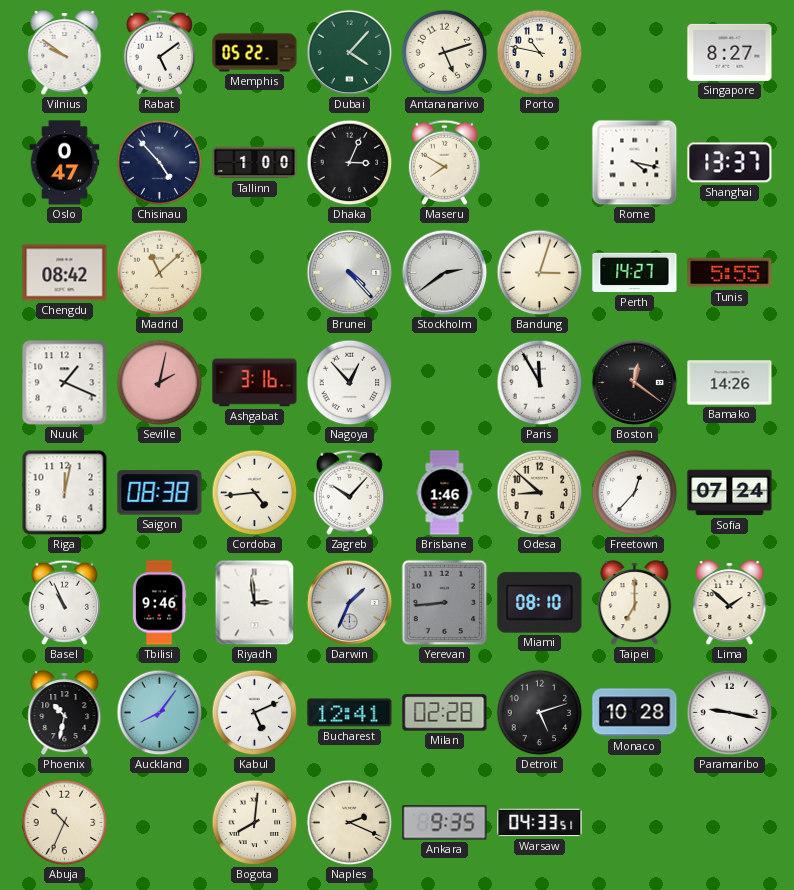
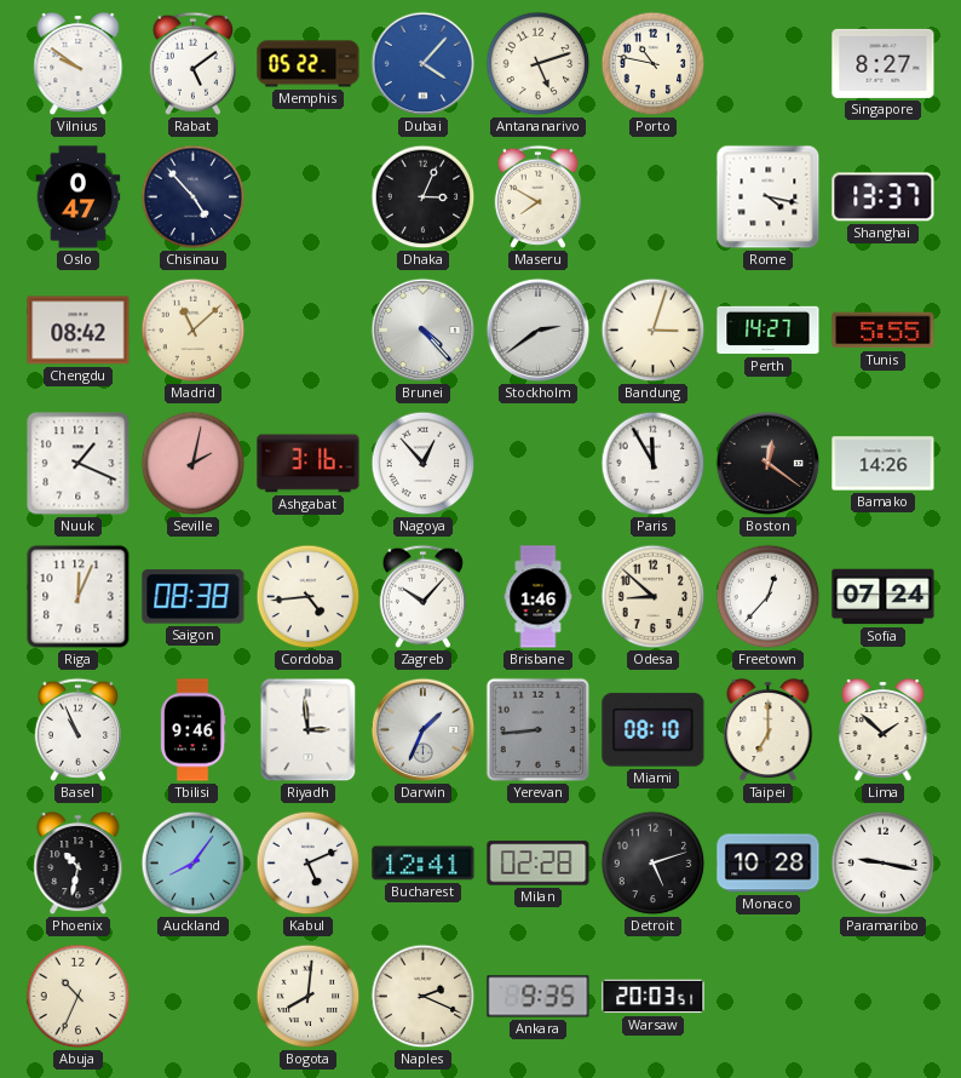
Dubai dial: green -> blue
Tallinn: 1:00 -> none
Riga: 12:02 -> 12:04
Warsaw: 04:33 -> 20:03
